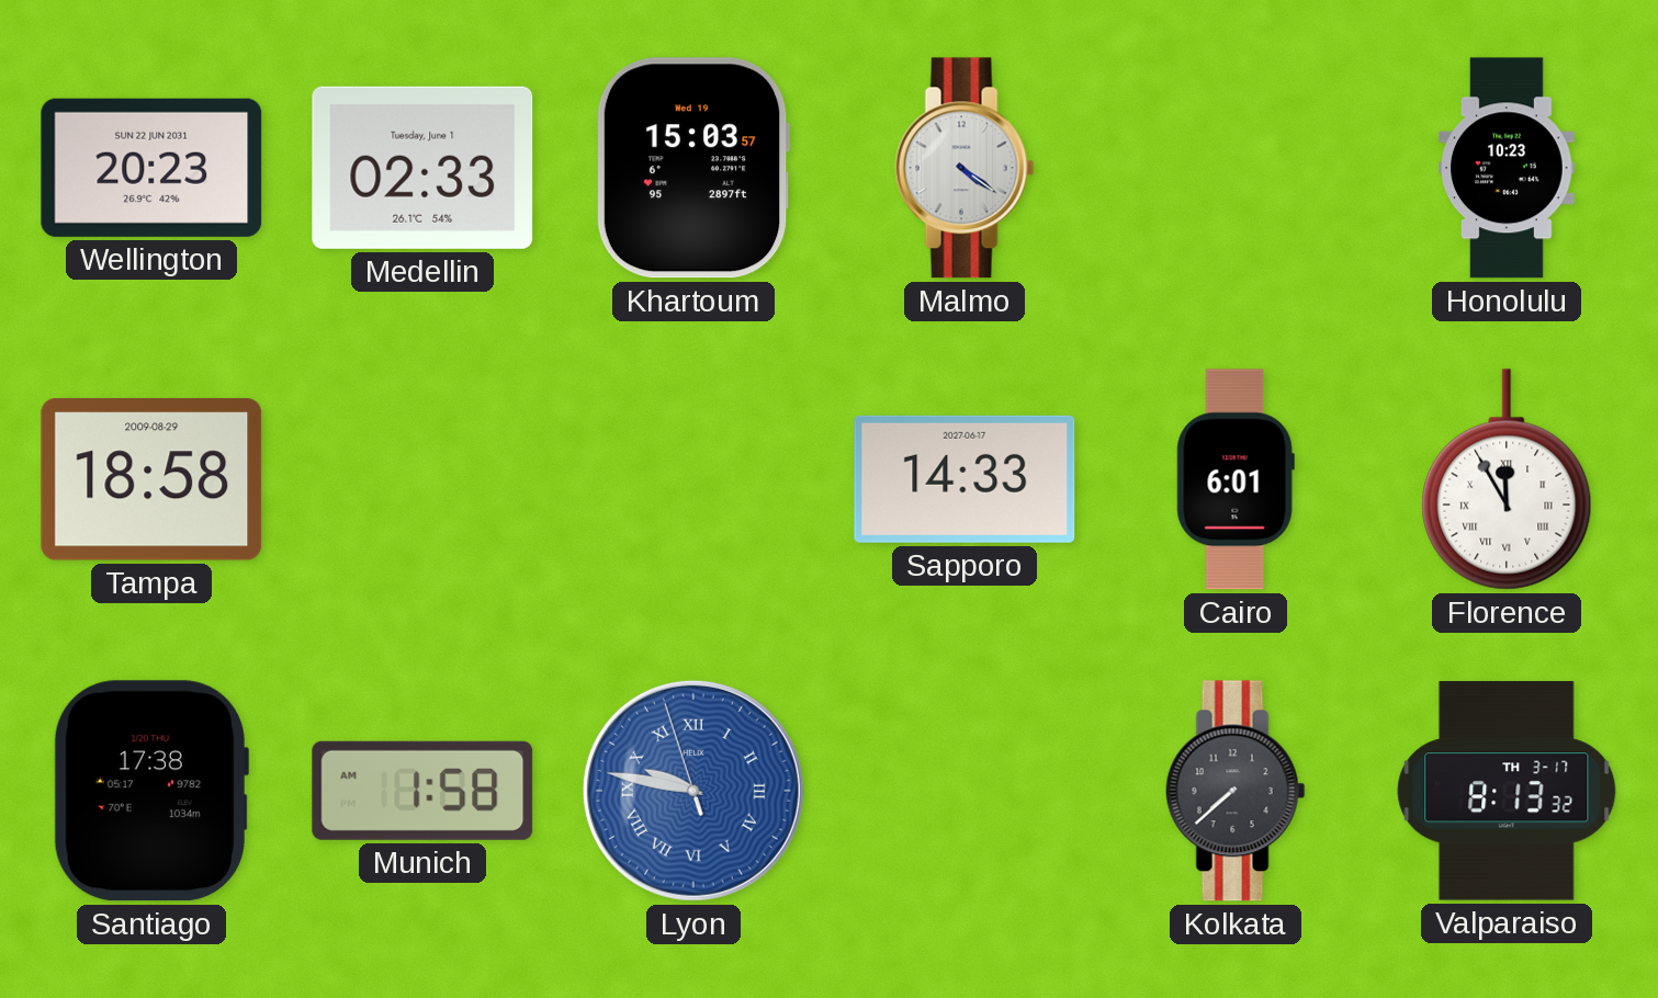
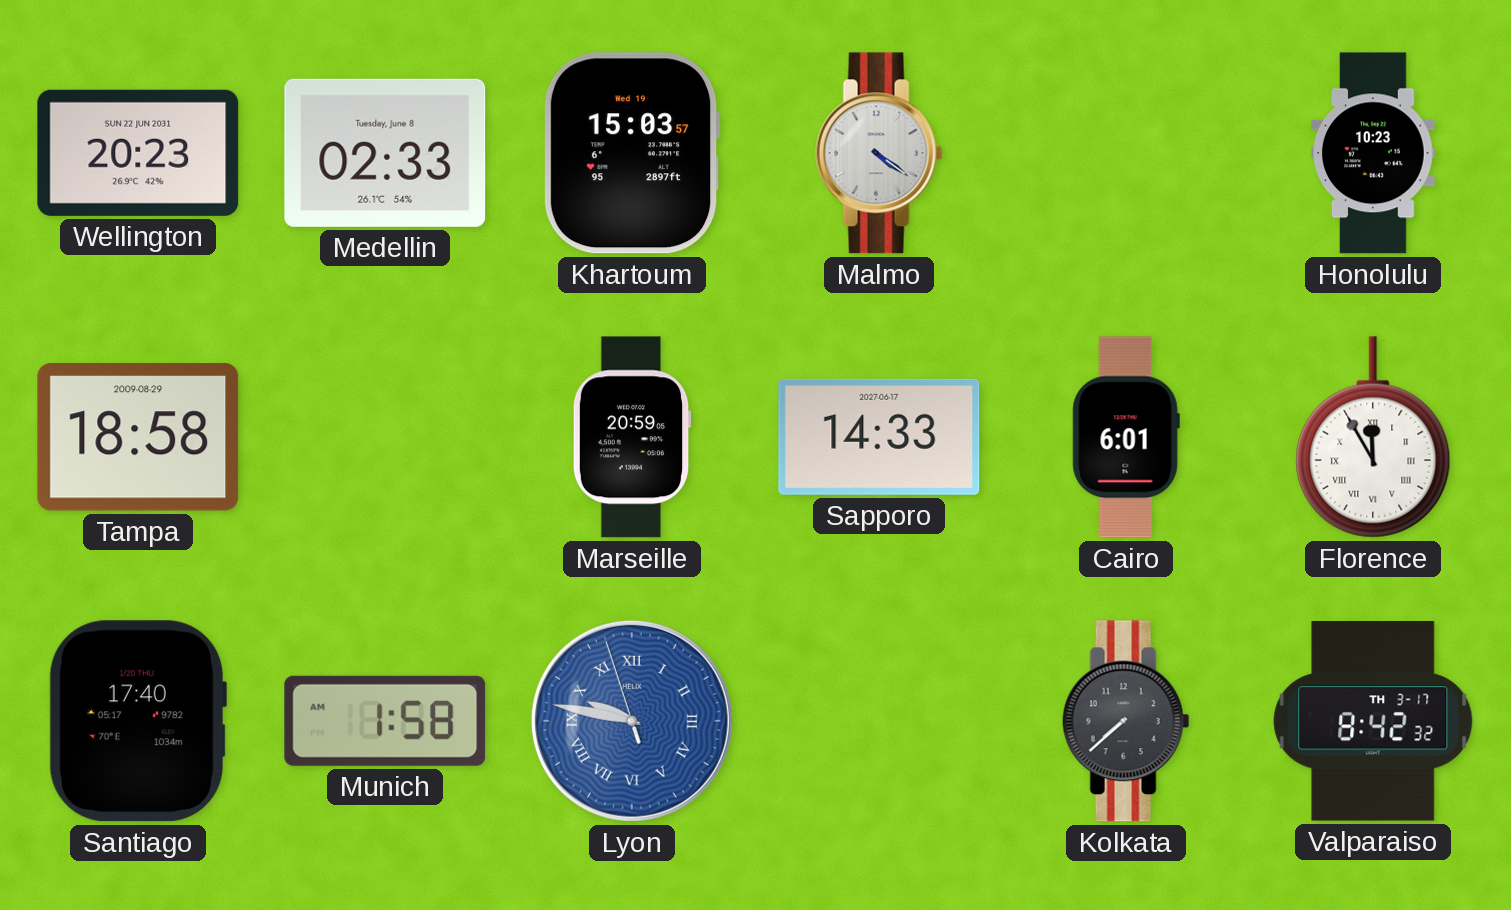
Medellin date: Tuesday, June 1 -> Tuesday, June 8
Marseille: none -> 20:59
Santiago: 17:38 -> 17:40
Valparaiso: 8:13 -> 8:42
